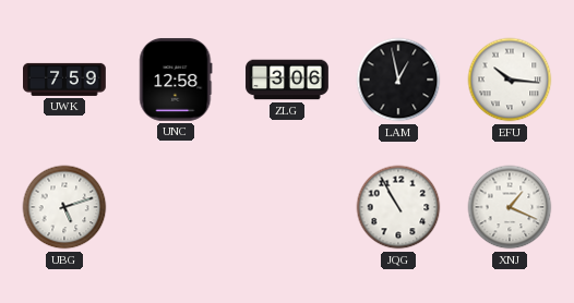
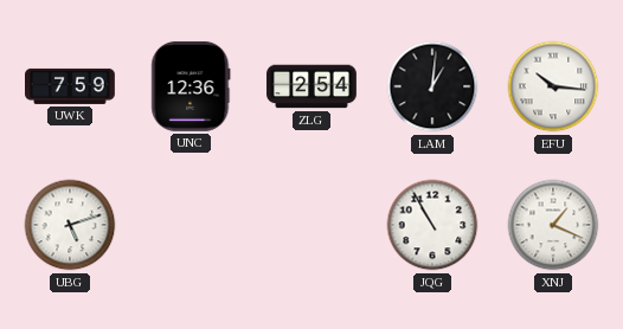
UNC: 12:58 -> 12:36
ZLG: 3:06 -> 2:54
LAM: 12:58 -> 1:01
